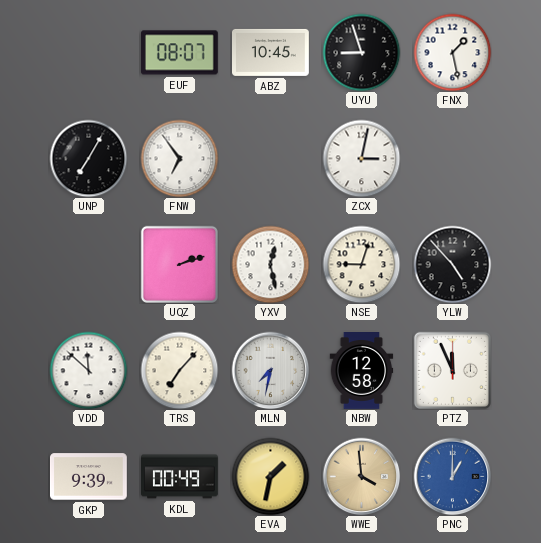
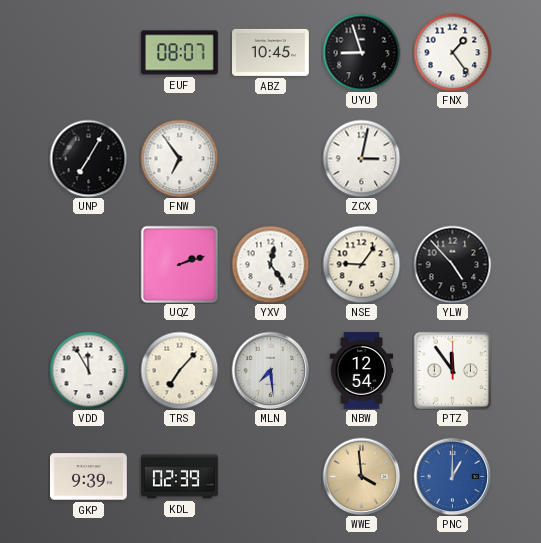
FNX: 1:28 -> 1:24
YXV: 12:28 -> 12:24
NSE: 9:03 -> 9:06
VDD: 11:52 -> 11:55
MLN: 7:32 -> 7:29
NBW: 12:58 -> 12:54
PTZ: 11:56 -> 11:54
KDL: 00:49 -> 02:39
EVA: 1:32 -> none
